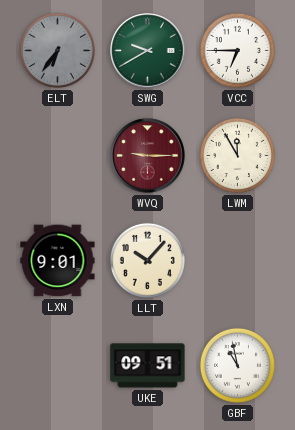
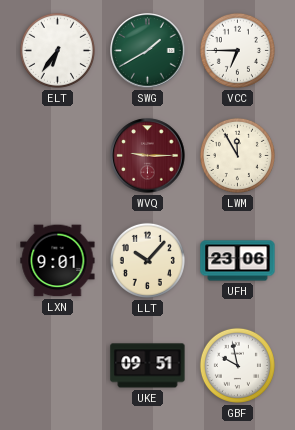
ELT dial: grey -> white
SWG: 9:40 -> 1:40
UFH: none -> 23:06
GBF: 10:58 -> 9:58
